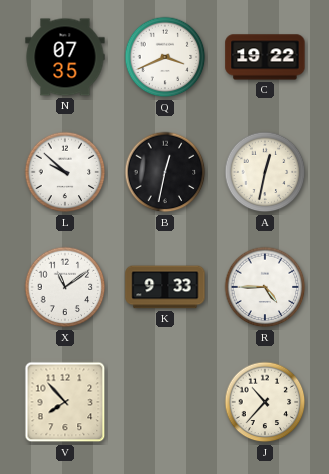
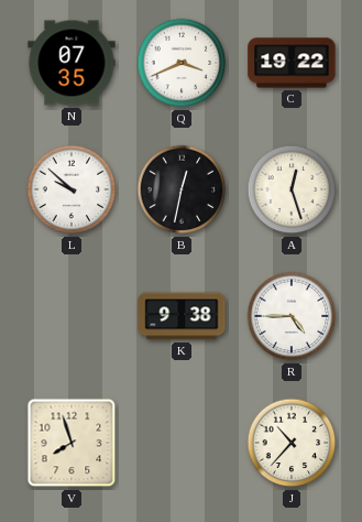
A: 12:32 -> 12:27
X: 11:09 -> none
K: 9:33 -> 9:38
V: 7:53 -> 7:57
